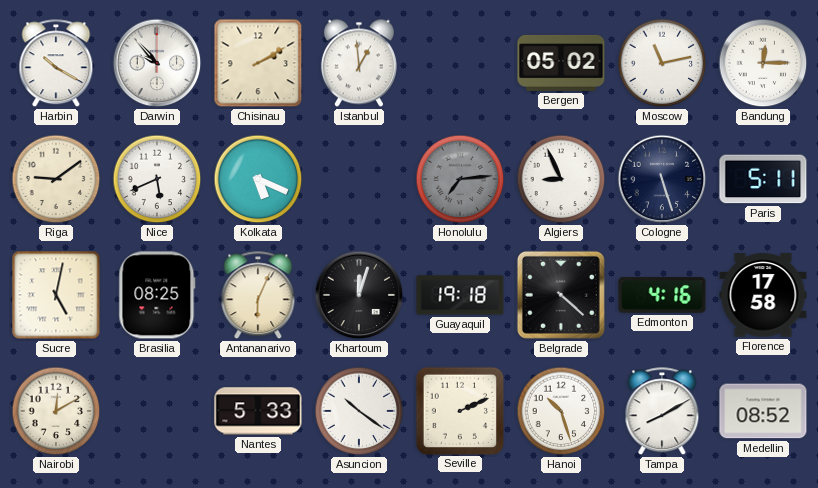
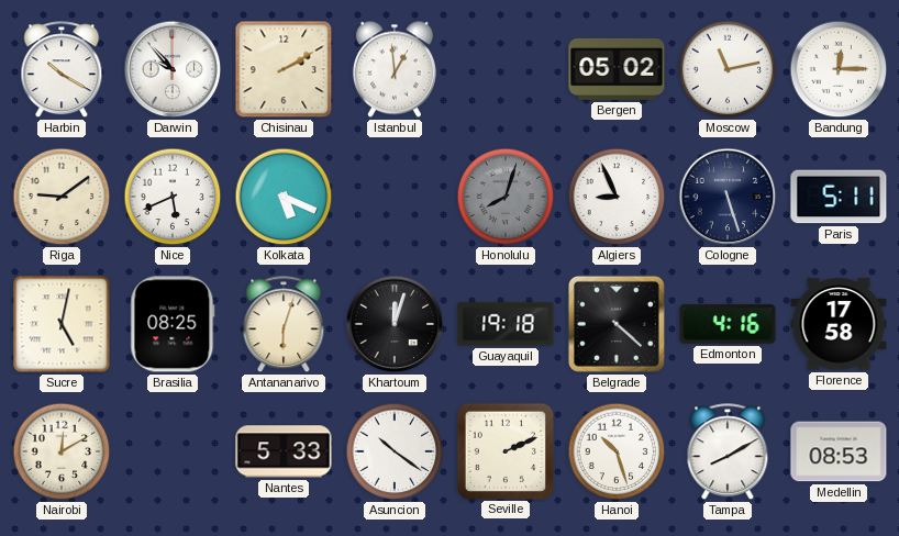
Honolulu: 7:14 -> 8:03
Antananarivo: 6:04 -> 6:03
Medellin: 08:52 -> 08:53
